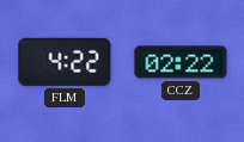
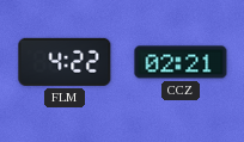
CCZ: 02:22 -> 02:21
